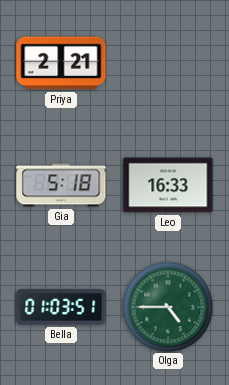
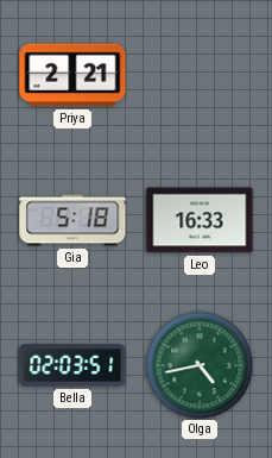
Bella: 01:03 -> 02:03
Olga: 4:45 -> 4:43
